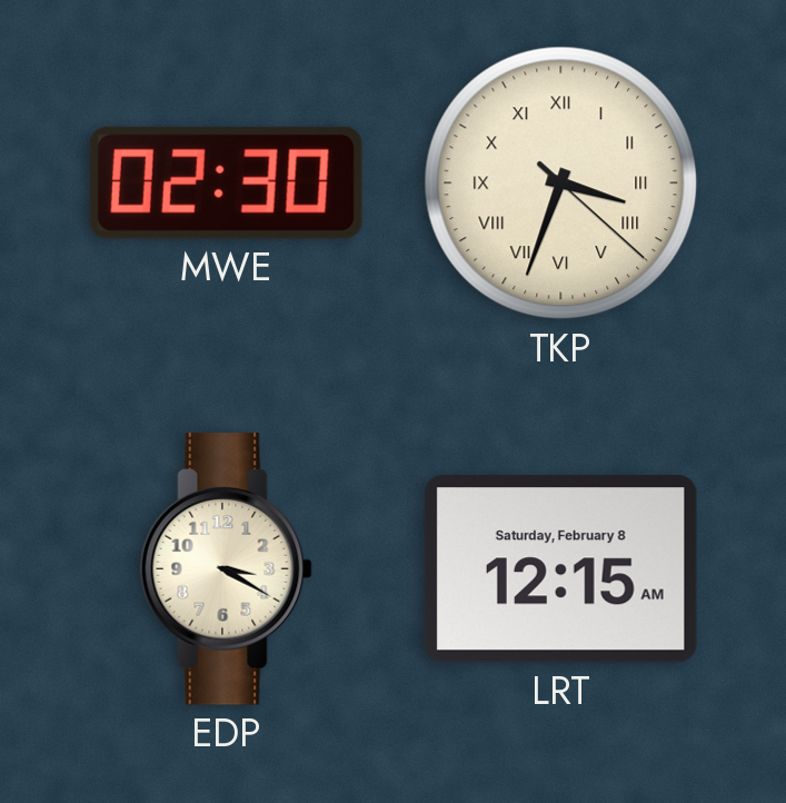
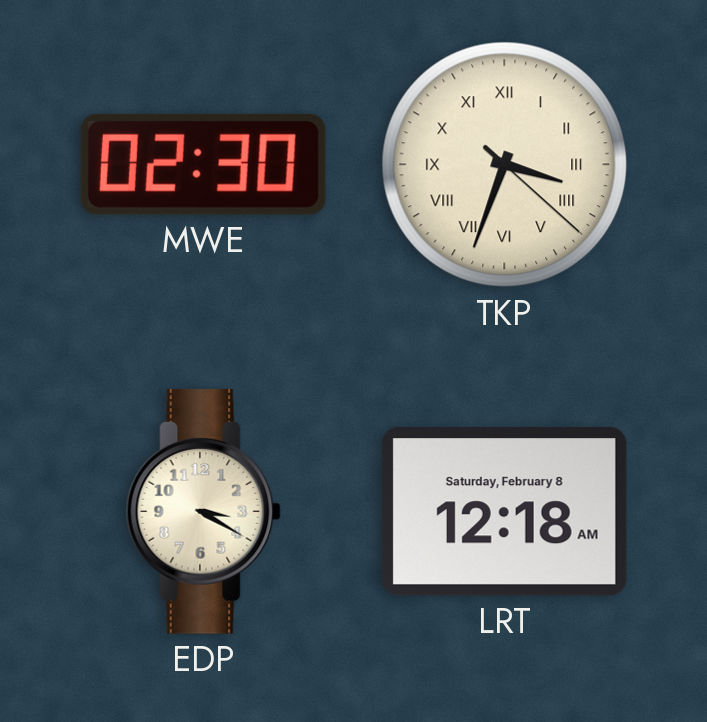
LRT: 12:15 -> 12:18
